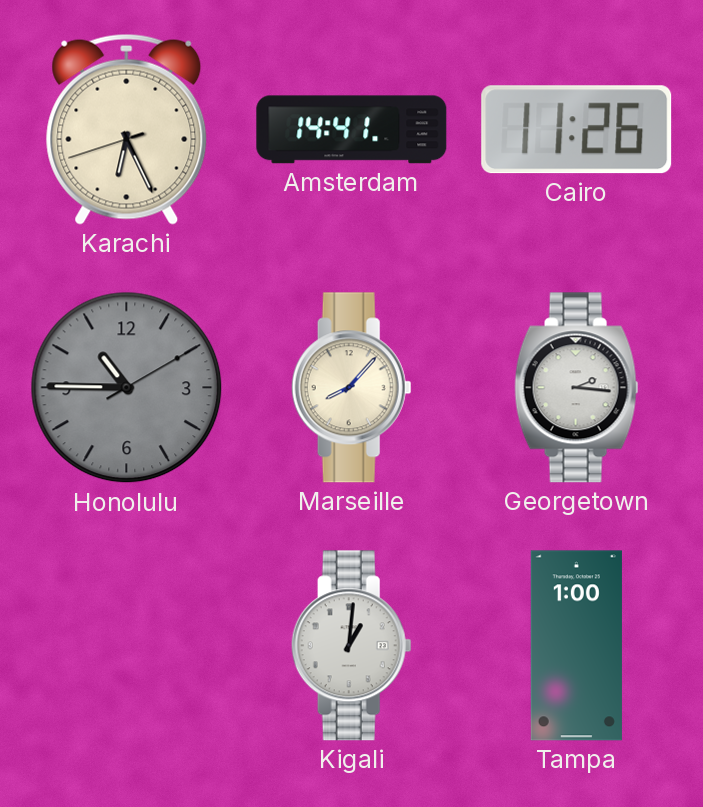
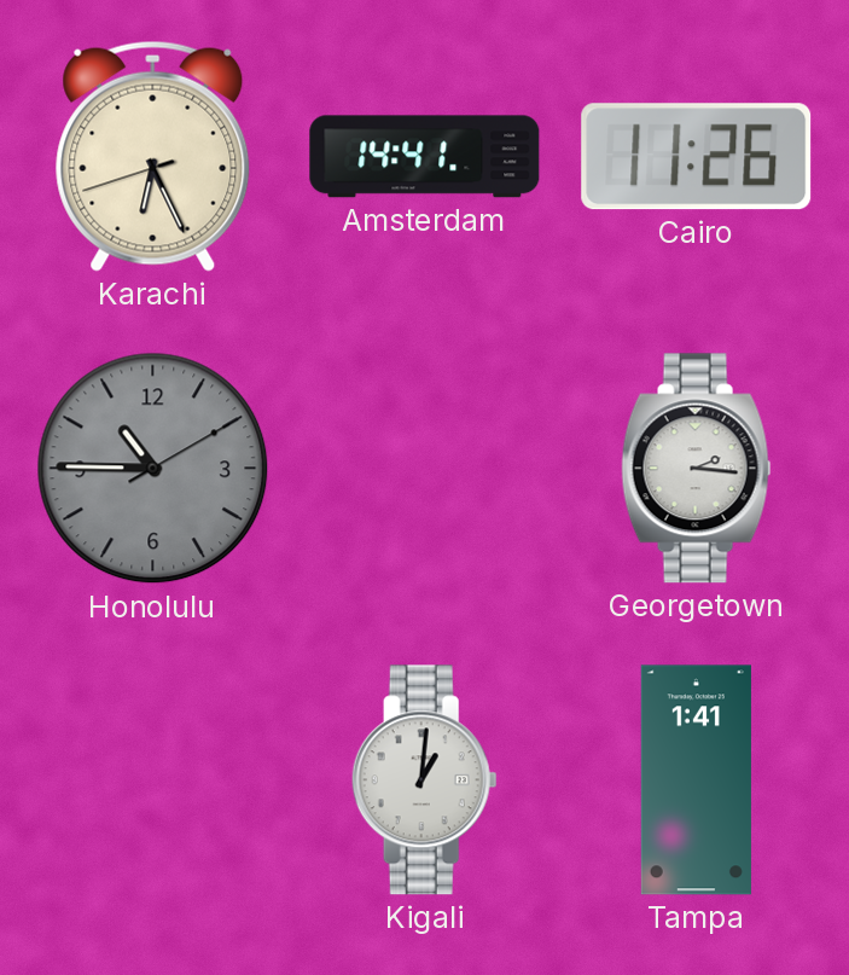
Marseille: 8:07 -> none
Tampa: 1:00 -> 1:41
